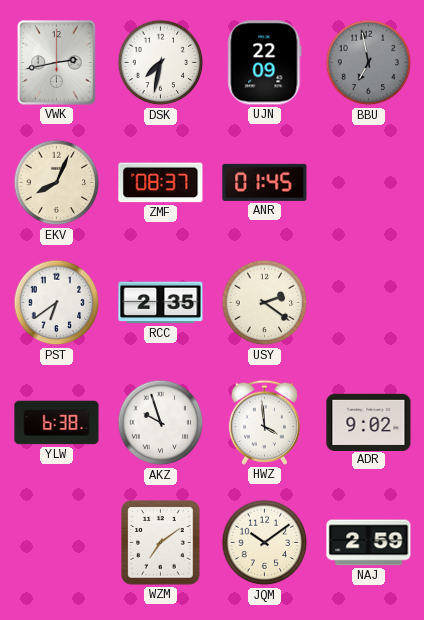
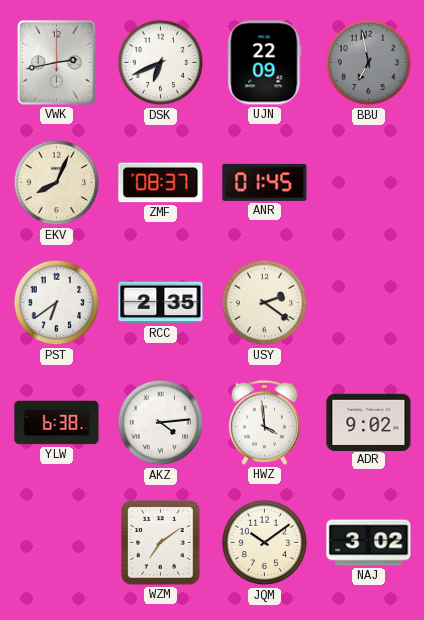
DSK: 7:32 -> 6:41
AKZ: 9:57 -> 4:14
NAJ: 2:59 -> 3:02
